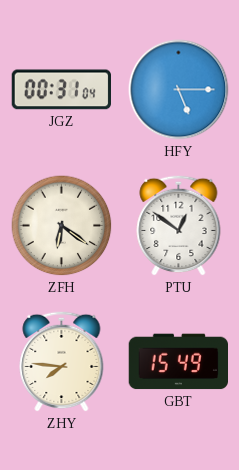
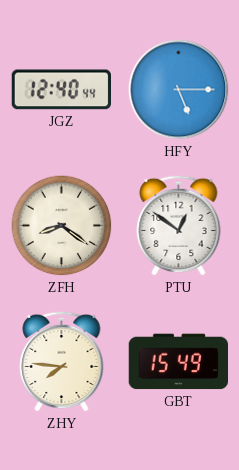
JGZ: 00:31 -> 12:40
ZFH: 6:21 -> 8:21
